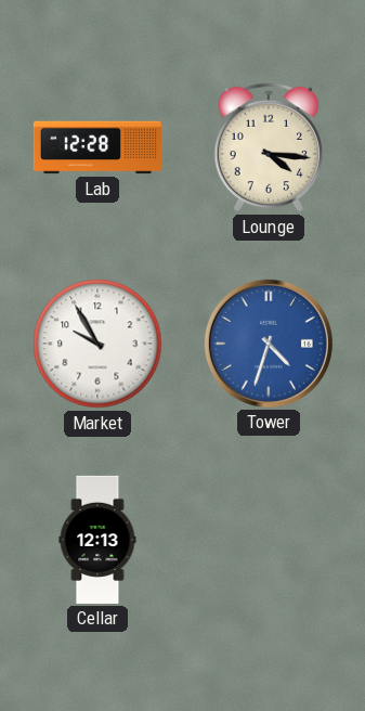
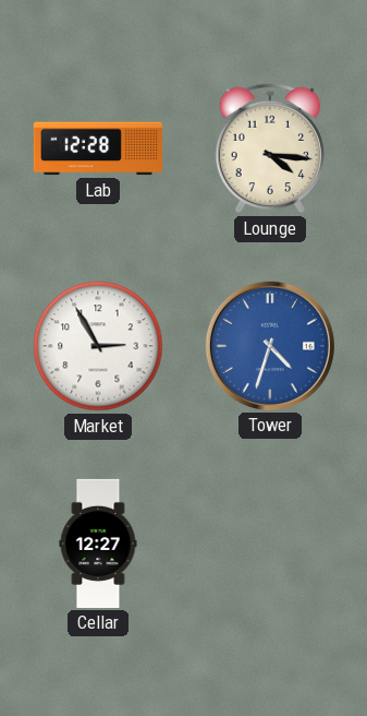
Market: 9:55 -> 2:55
Cellar: 12:13 -> 12:27
